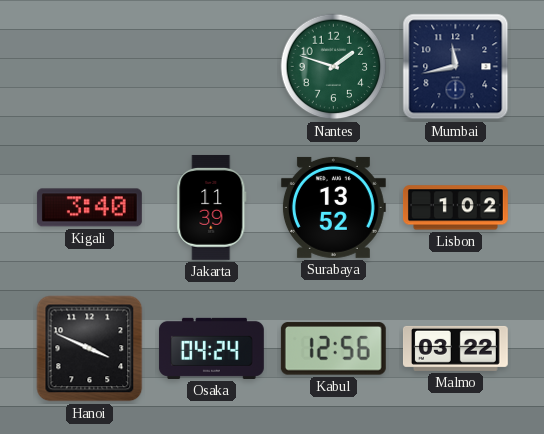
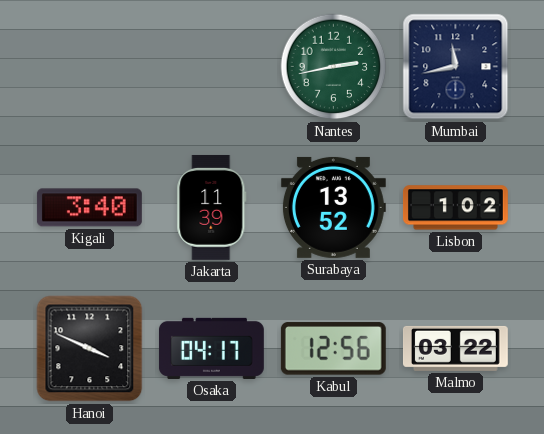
Nantes: 1:48 -> 2:43
Osaka: 04:24 -> 04:17
